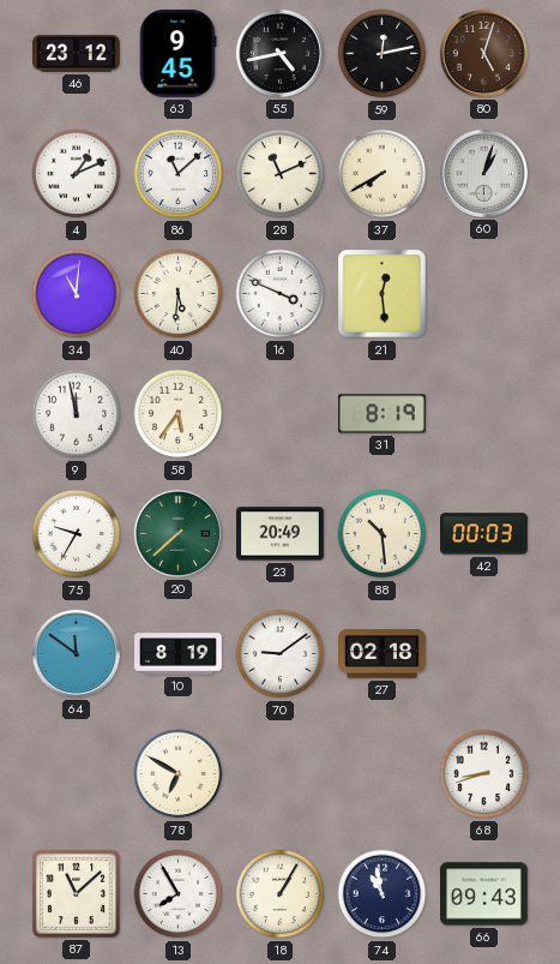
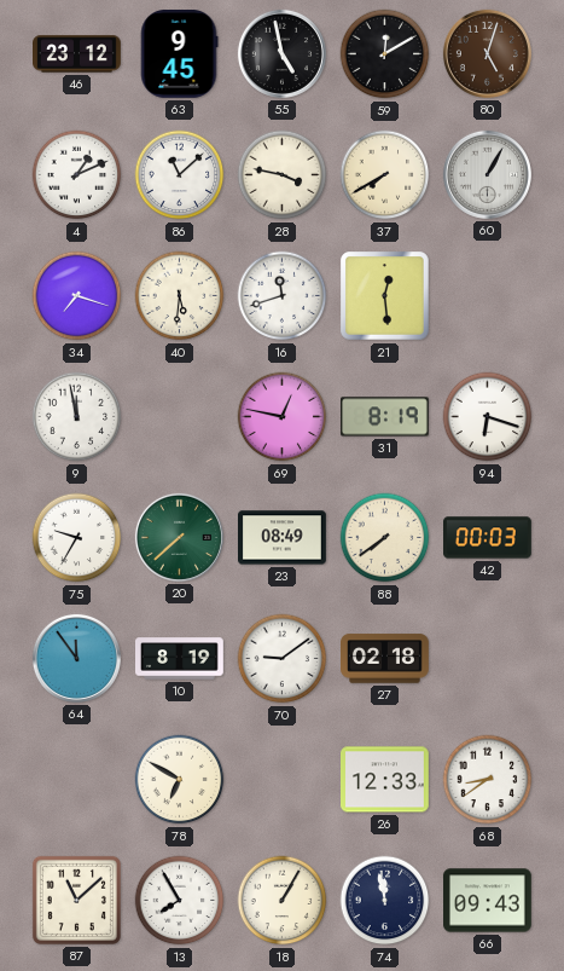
55: 4:43 -> 4:58
59: 12:13 -> 12:10
28: 11:11 -> 3:47
60: 1:03 -> 1:05
34: 11:01 -> 7:18
16: 3:49 -> 11:42
58: 5:36 -> none
69: none -> 12:47
94: none -> 6:18
23: 20:49 -> 08:49
88: 10:29 -> 7:39
64: 11:51 -> 11:54
26: none -> 12:33
68: 8:42 -> 8:39
74: 10:58 -> 11:58
